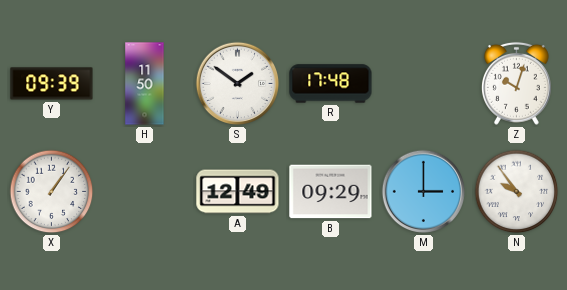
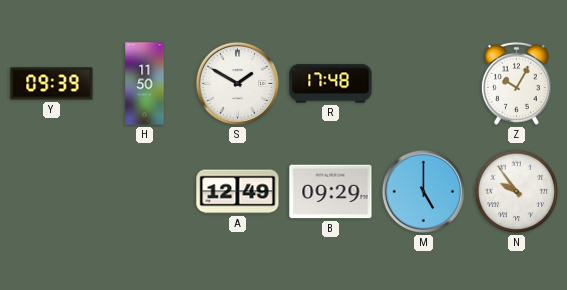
S: 1:51 -> 1:50
Z: 10:03 -> 10:05
X: 1:06 -> none
M: 3:00 -> 5:00
